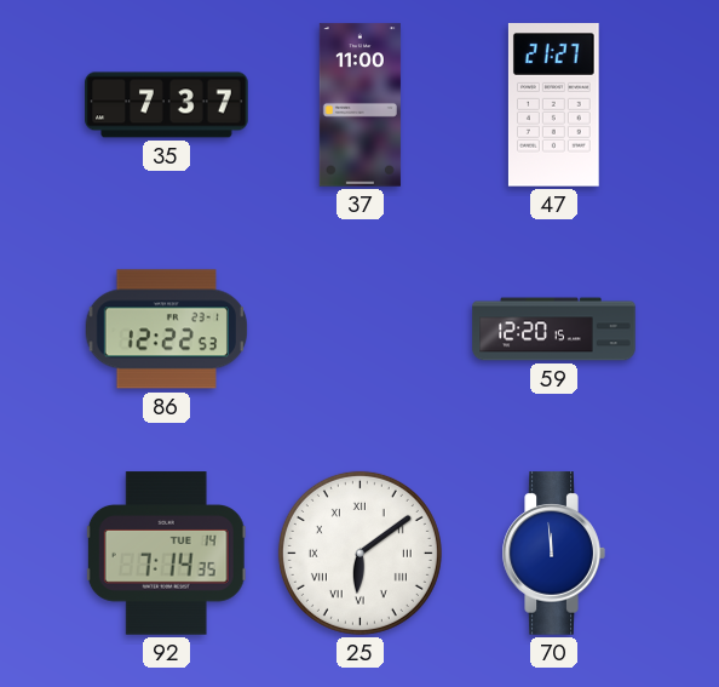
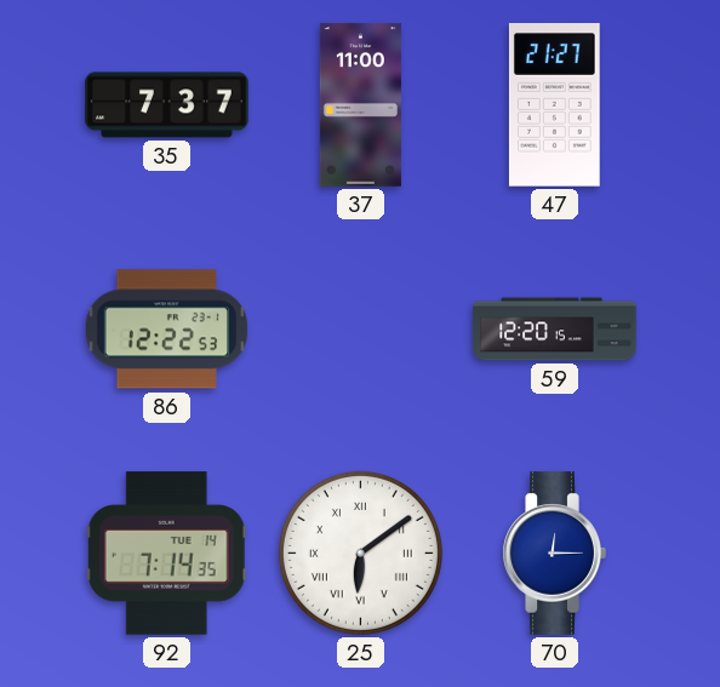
70: 11:59 -> 12:15
